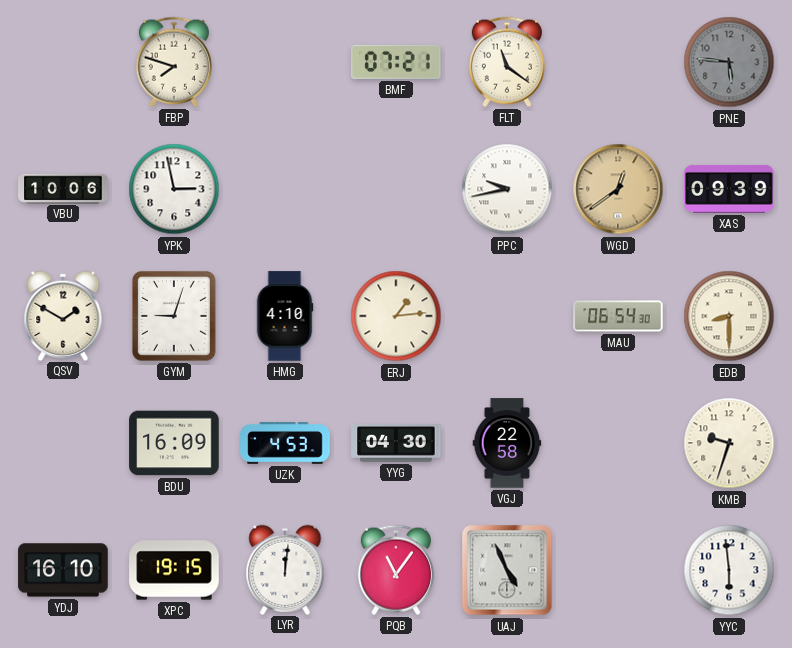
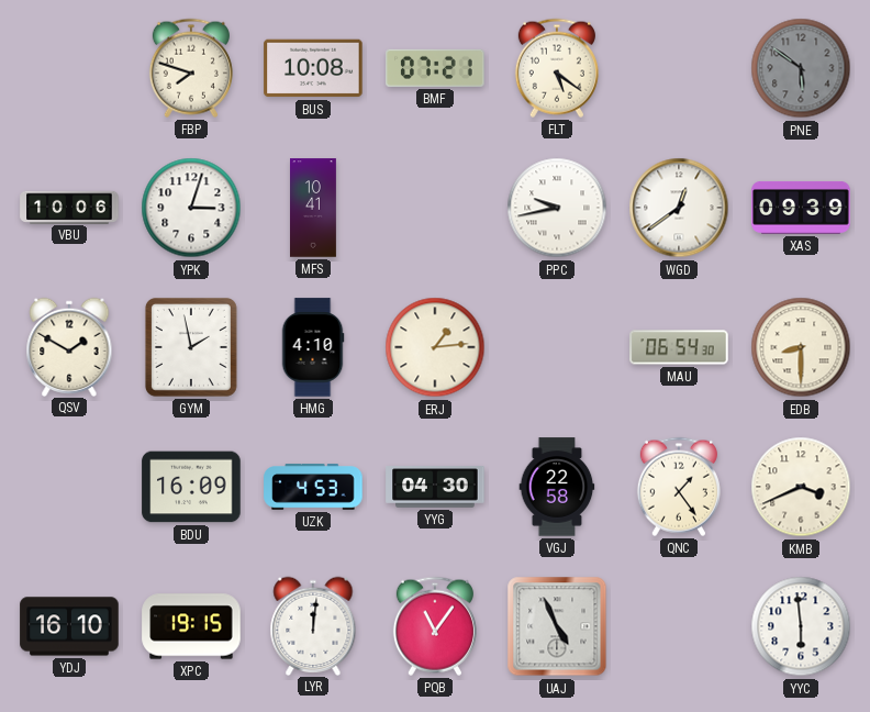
BUS: none -> 10:08
FLT: 11:21 -> 5:21
PNE: 5:46 -> 5:51
YPK: 2:58 -> 3:03
MFS: none -> 10:41
WGD dial: champagne -> white
GYM: 9:03 -> 1:58
QNC: none -> 1:24
KMB: 9:33 -> 3:41
